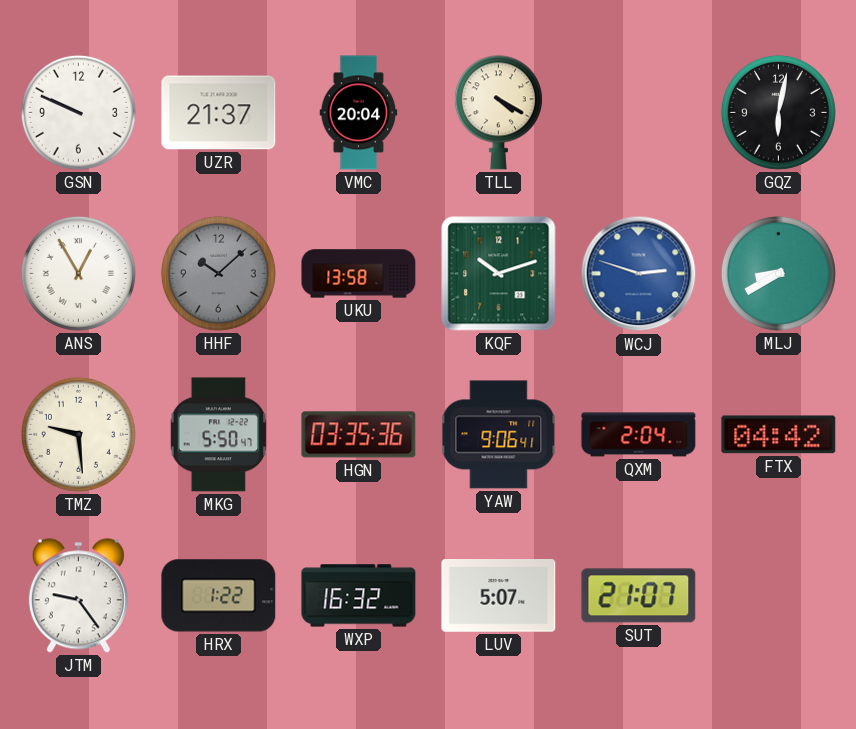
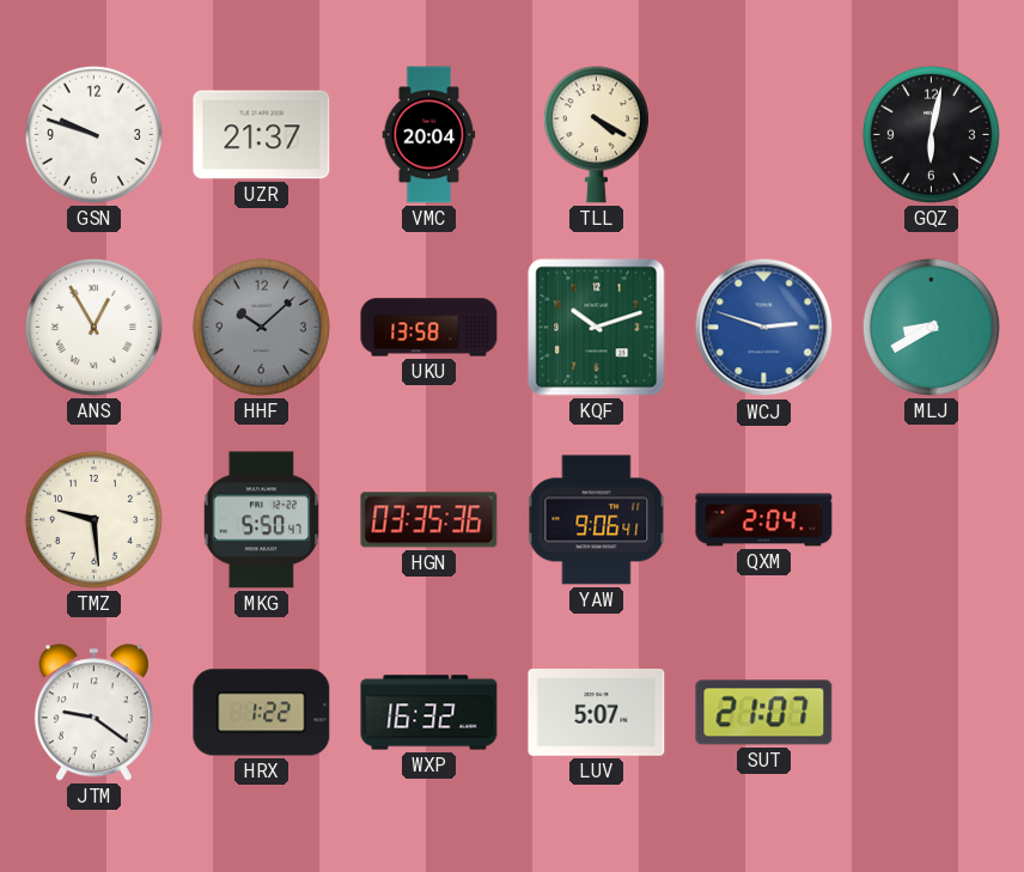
GSN: 9:49 -> 9:48
FTX: 04:42 -> none
JTM: 9:24 -> 9:21
